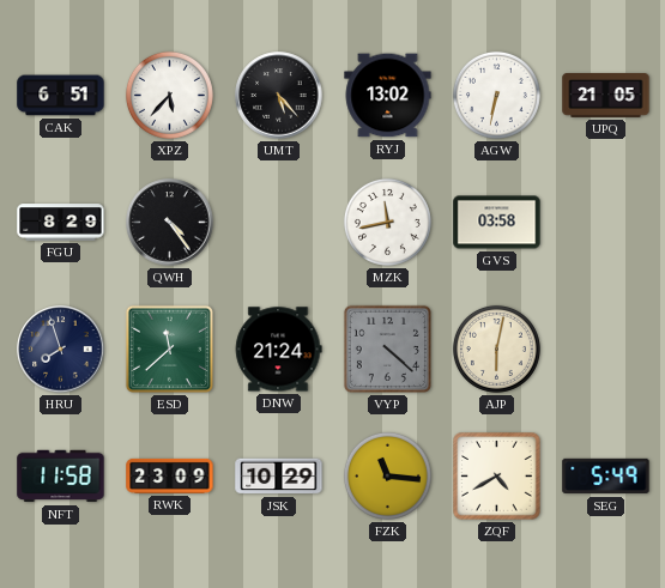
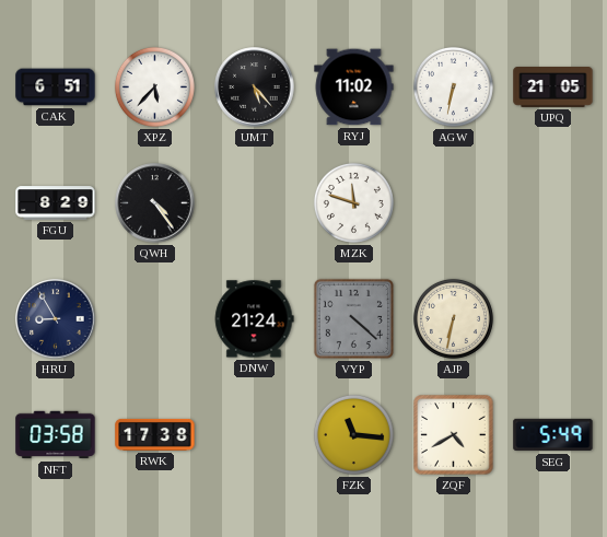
RYJ: 13:02 -> 11:02
MZK: 11:43 -> 11:48
GVS: 03:58 -> none
HRU: 7:57 -> 8:55
ESD: 11:38 -> none
AJP: 6:02 -> 6:32
NFT: 11:58 -> 03:58
RWK: 23:09 -> 17:38
JSK: 10:29 -> none
